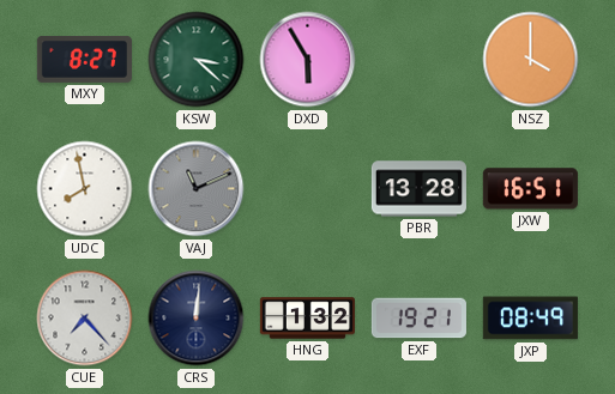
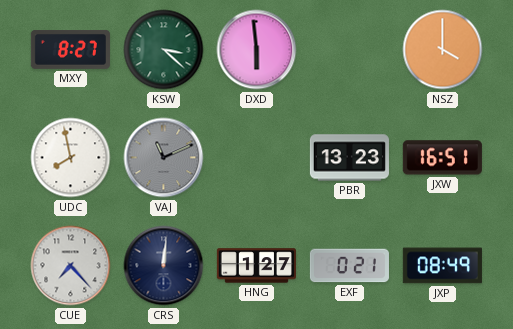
DXD: 5:55 -> 5:59
PBR: 13:28 -> 13:23
HNG: 1:32 -> 1:27
EXF: 19:21 -> 0:21
